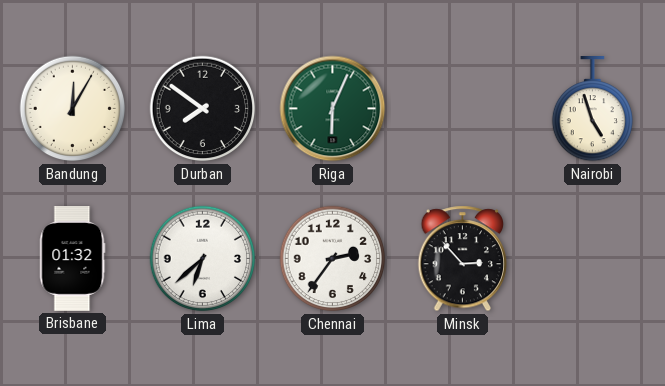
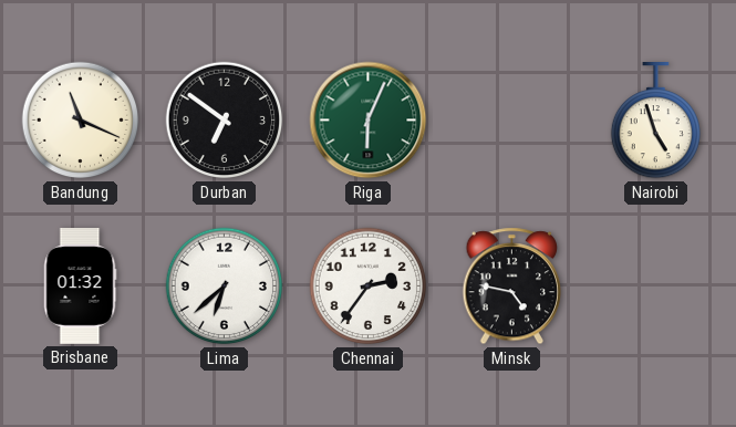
Bandung: 12:05 -> 11:19
Durban: 7:51 -> 6:51
Minsk: 2:53 -> 4:47
